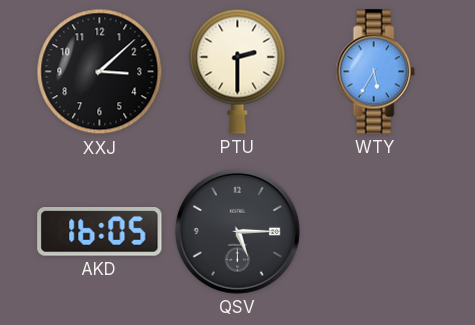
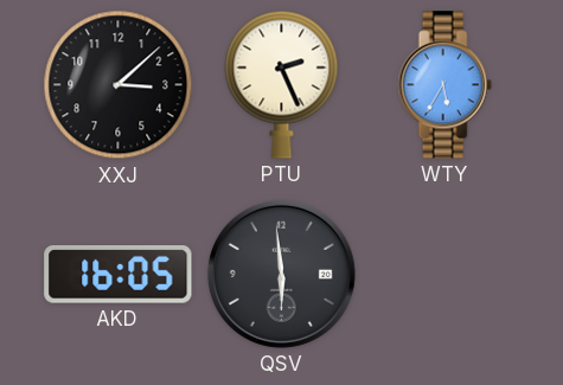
PTU: 2:30 -> 2:26
QSV: 5:15 -> 5:59
